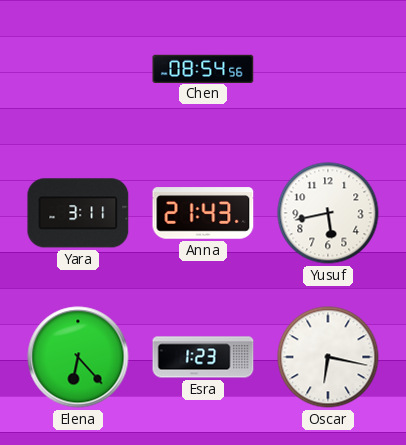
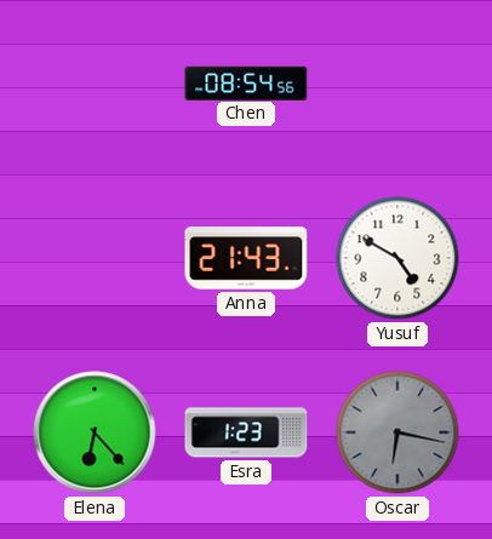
Yara: 3:11 -> none
Yusuf: 5:43 -> 4:50
Oscar dial: white -> grey
